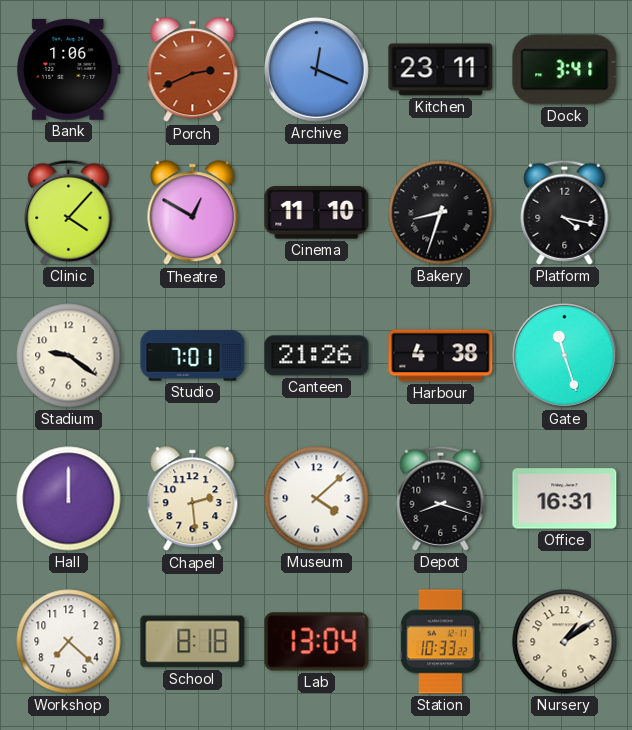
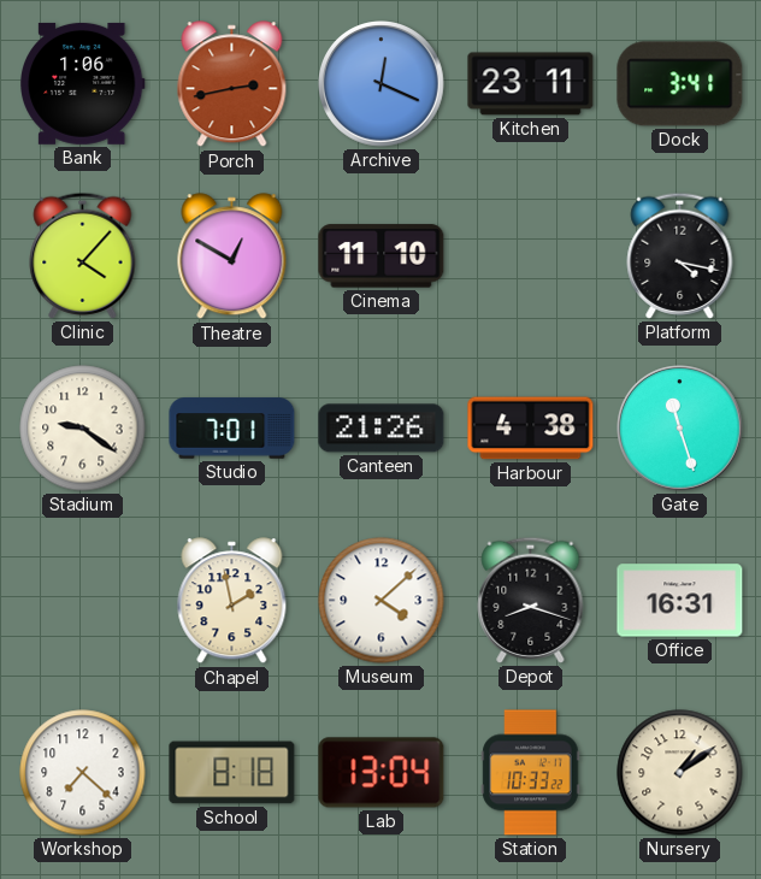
Porch: 2:41 -> 2:43
Bakery: 8:33 -> none
Hall: 12:00 -> none
Chapel: 2:29 -> 1:58
